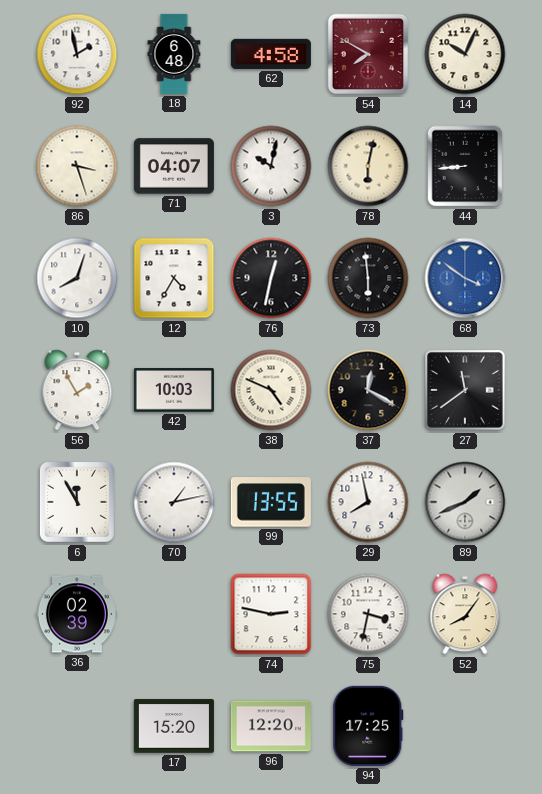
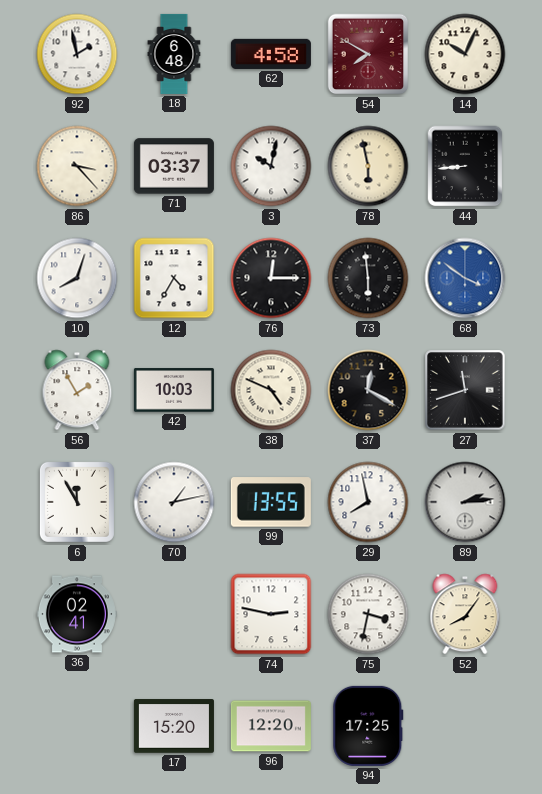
86: 3:27 -> 3:23
71: 04:07 -> 03:37
78: 6:02 -> 5:58
76: 12:32 -> 12:15
27: 11:39 -> 11:42
89: 1:41 -> 2:14
36: 02:39 -> 02:41
